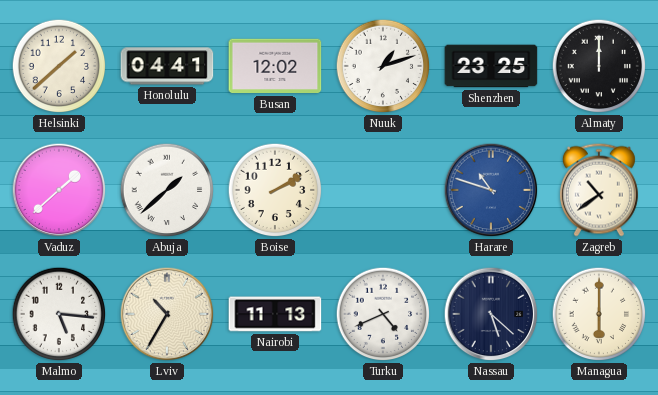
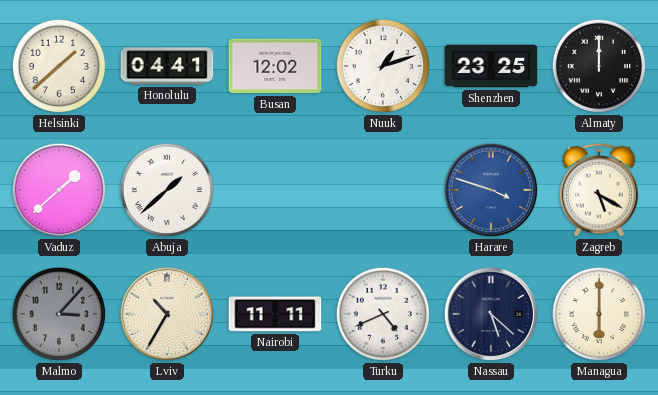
Boise: 2:10 -> none
Harare: 10:48 -> 3:48
Zagreb: 10:39 -> 5:20
Malmo: 5:16 -> 3:07
Malmo dial: white -> grey
Nairobi: 11:13 -> 11:11
